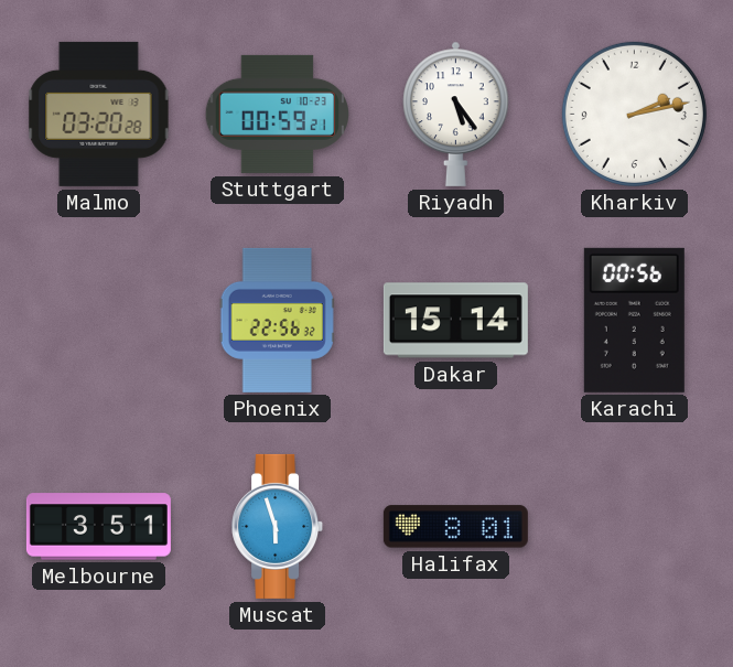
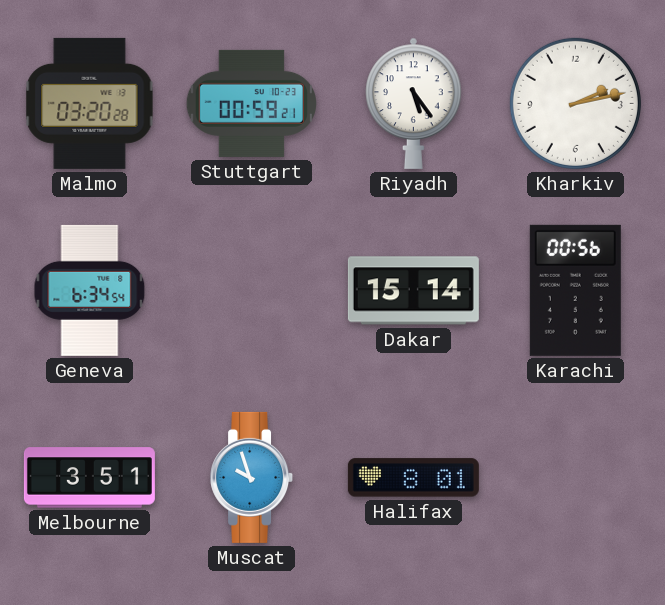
Geneva: none -> 6:34
Phoenix: 22:56 -> none
Muscat: 5:57 -> 9:57
